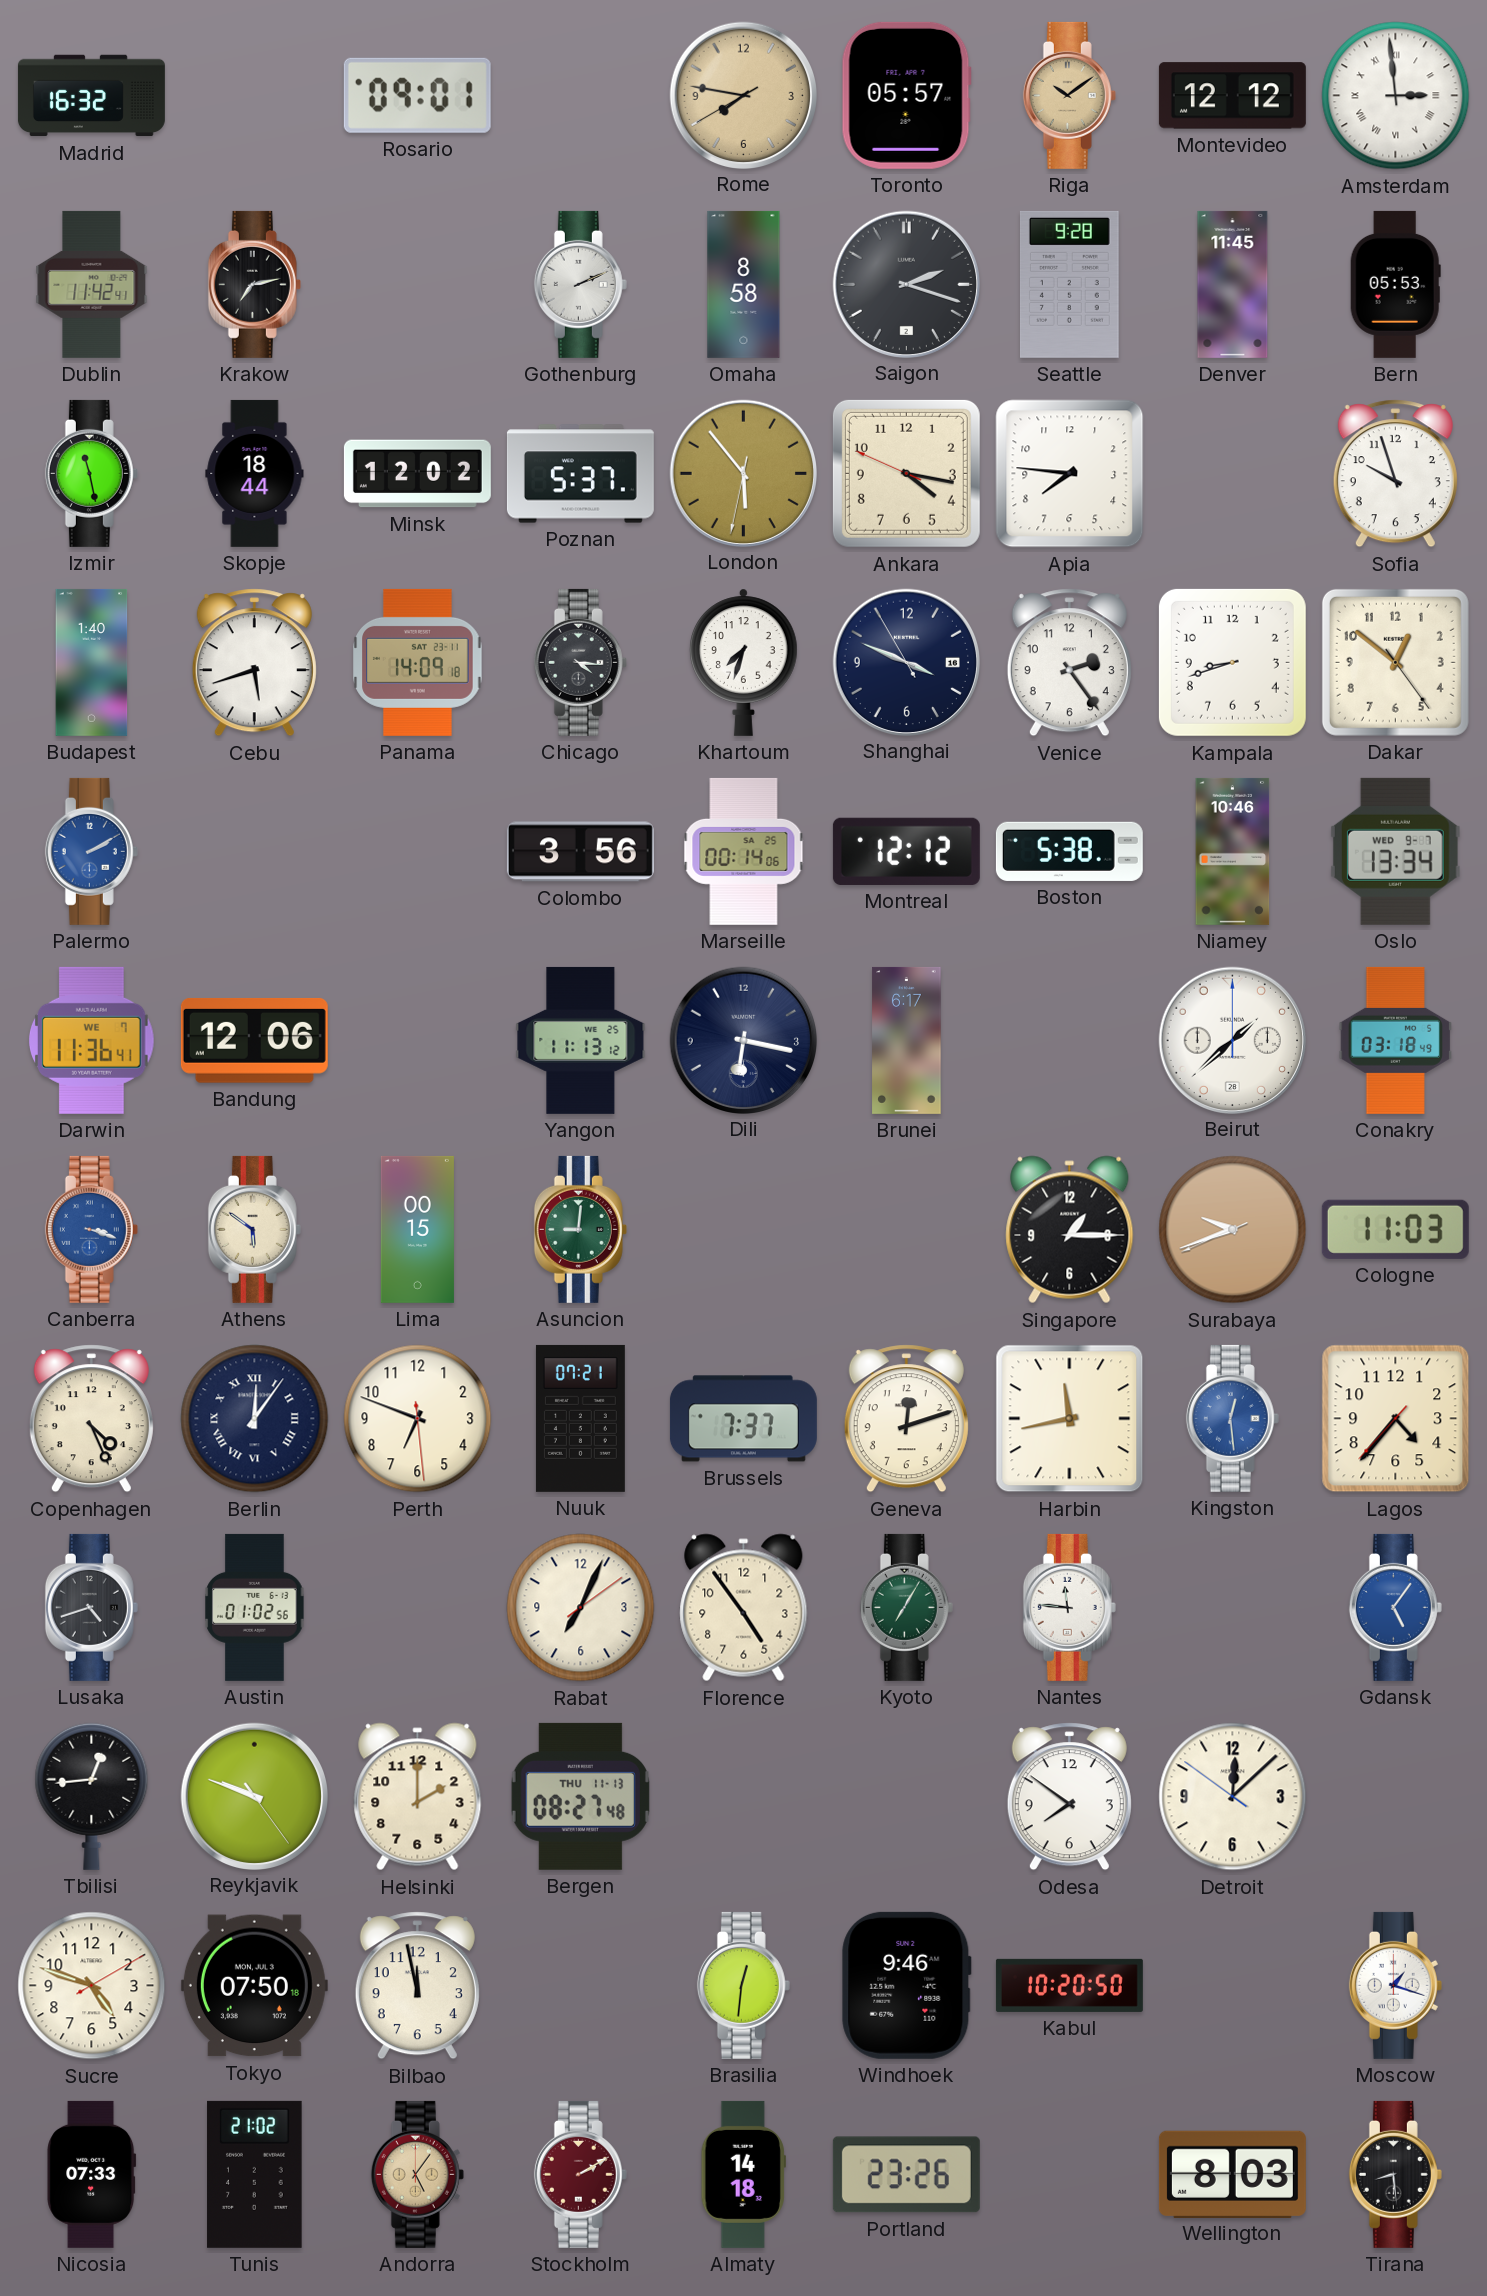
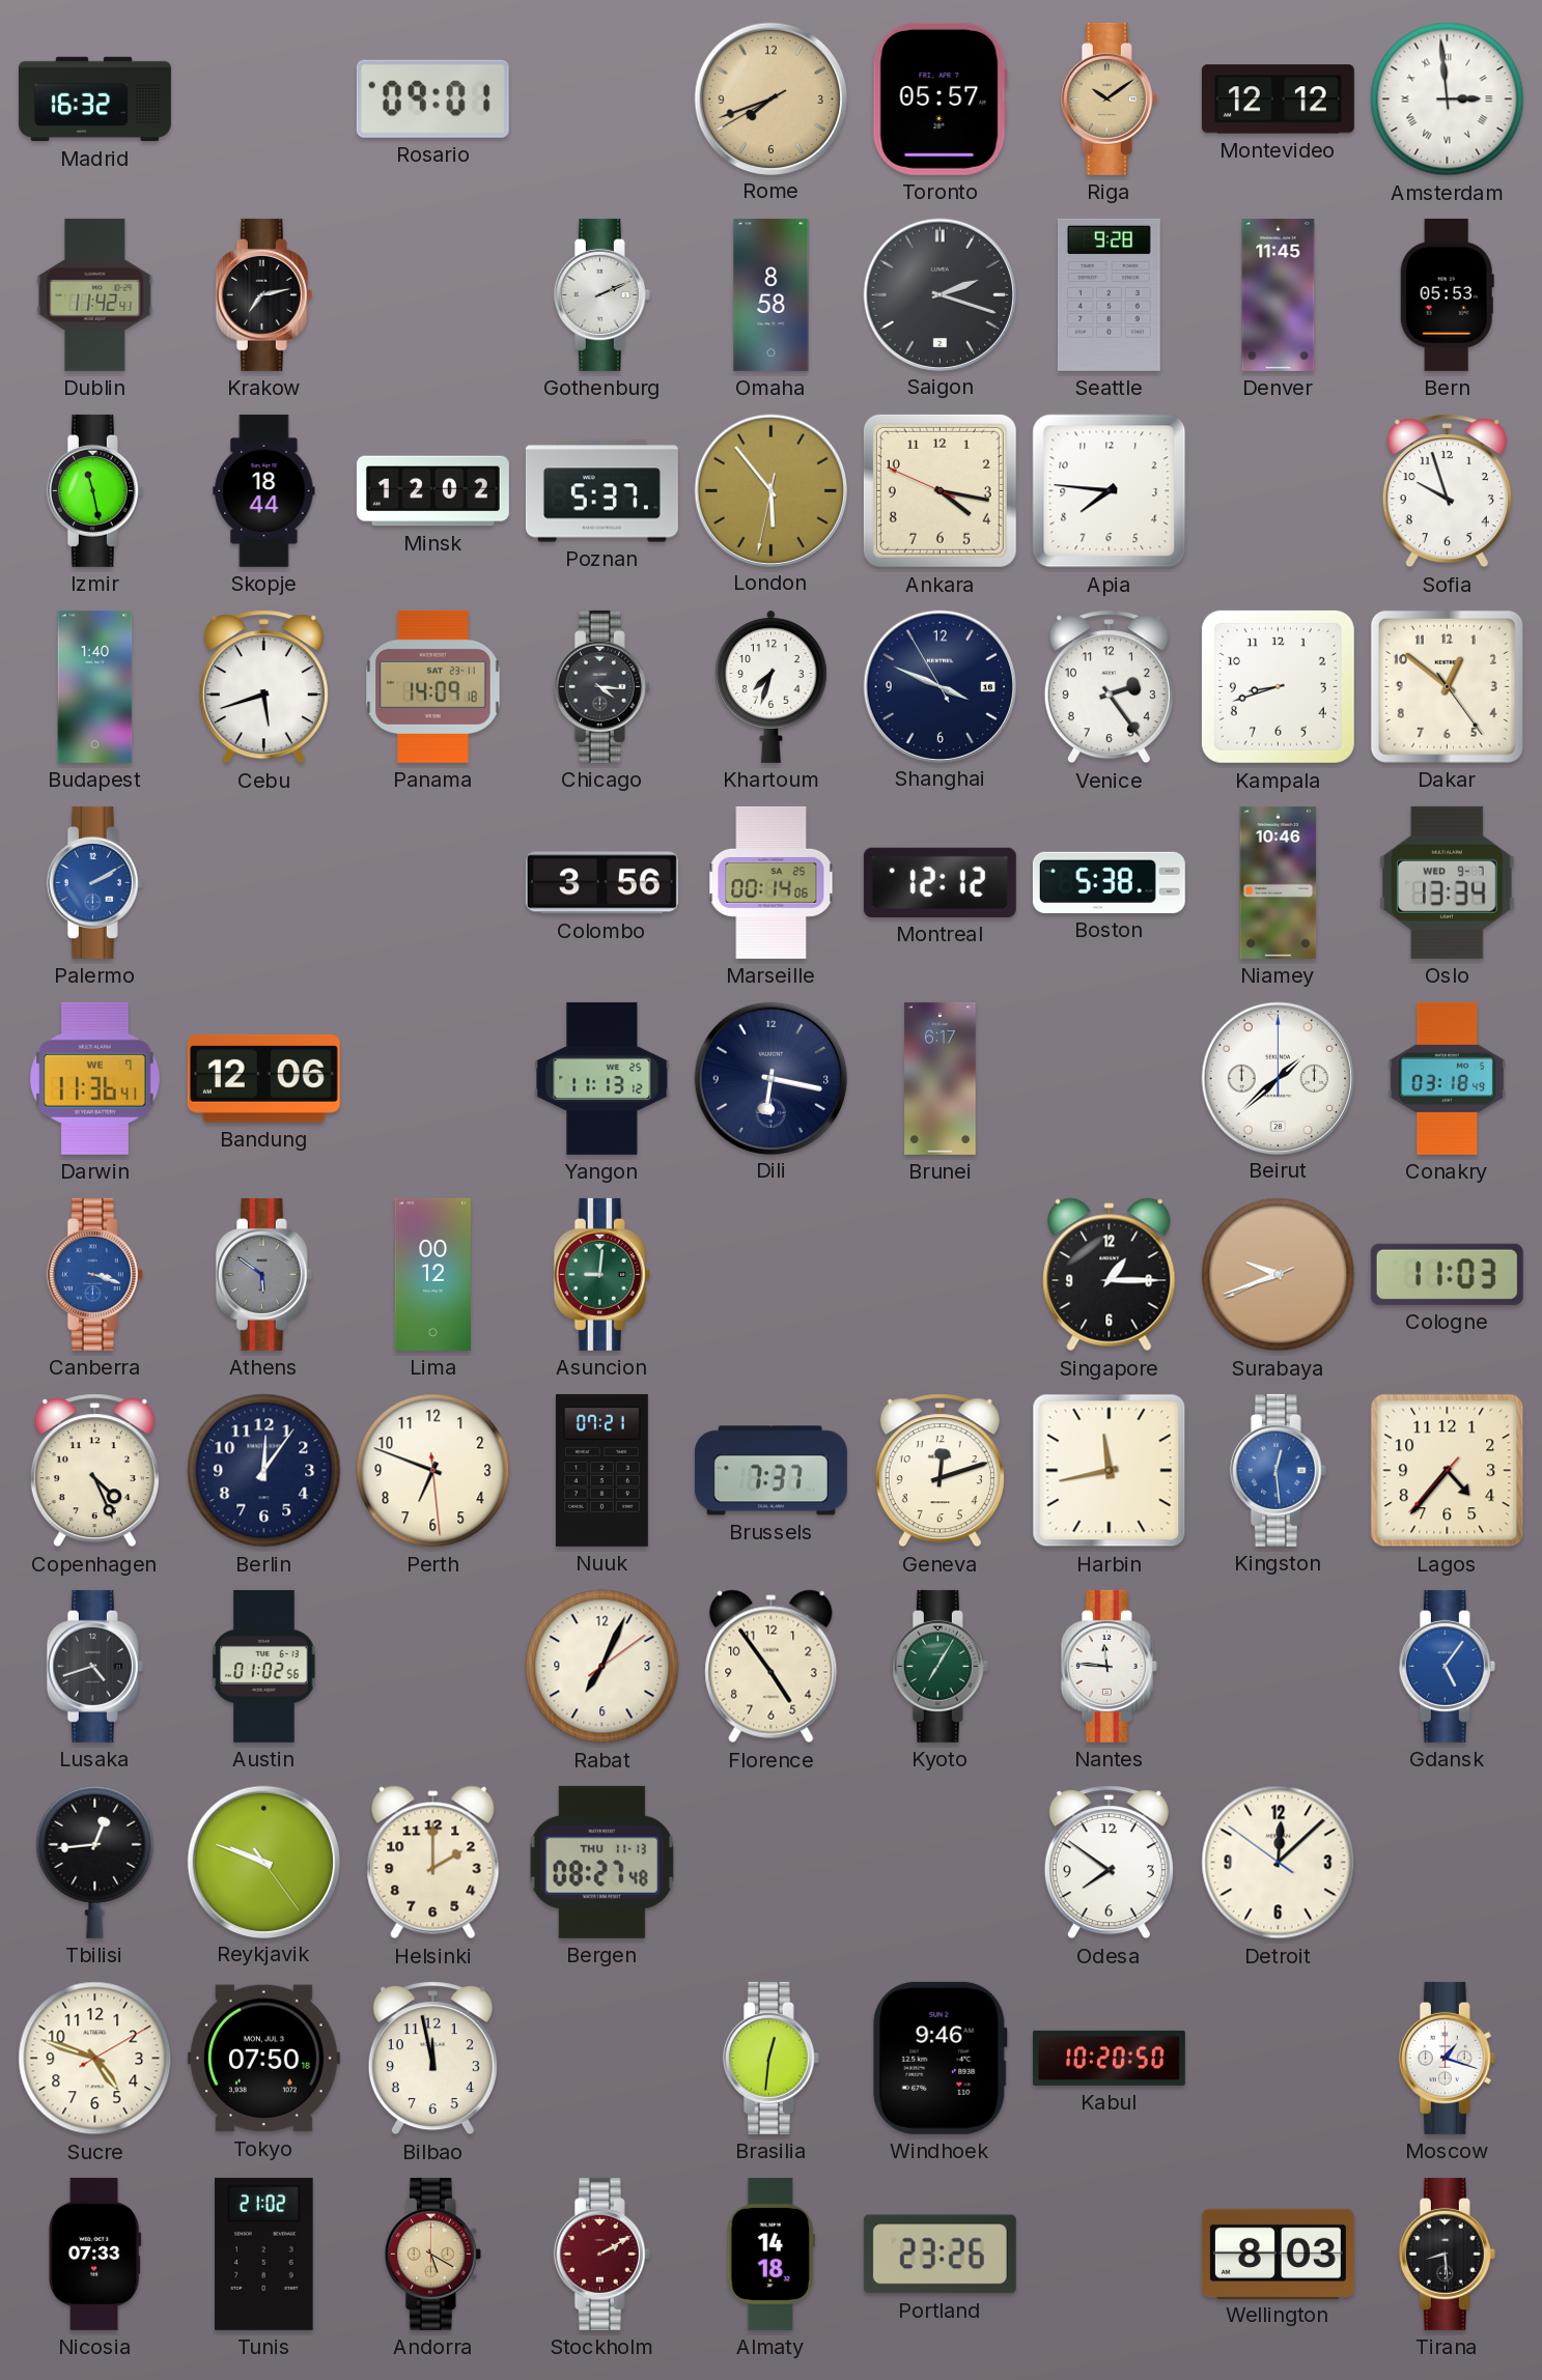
Rome: 7:46 -> 7:41
Athens dial: cream -> grey
Lima: 00:15 -> 00:12
Berlin numerals: Roman -> Arabic
Andorra: 5:06 -> 5:20
